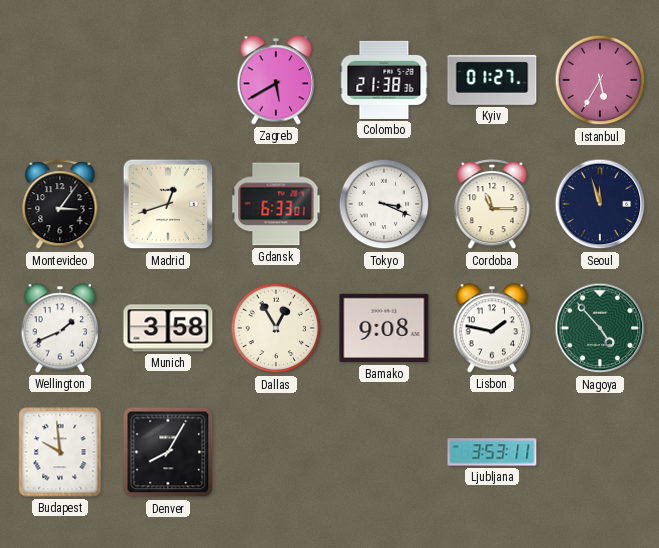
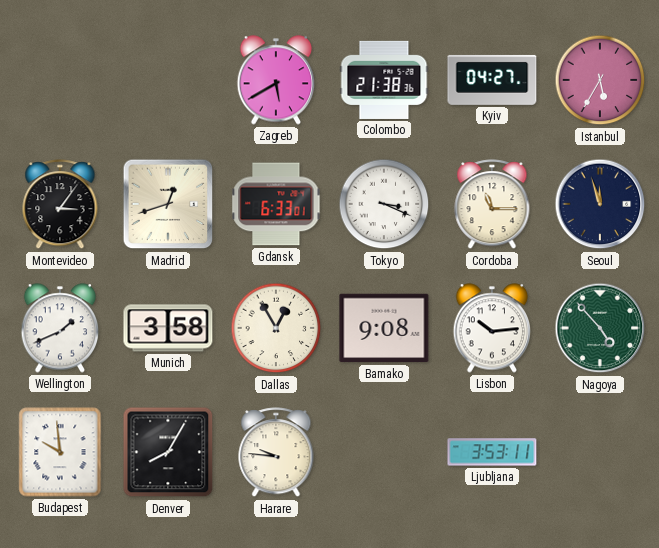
Kyiv: 01:27 -> 04:27
Lisbon: 1:47 -> 10:14
Harare: none -> 9:46
